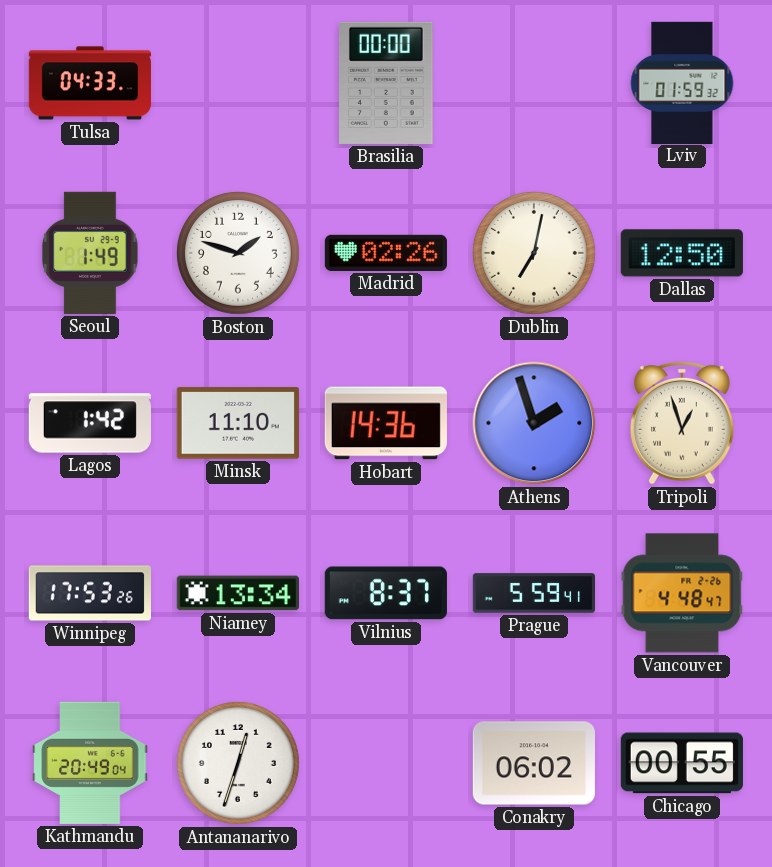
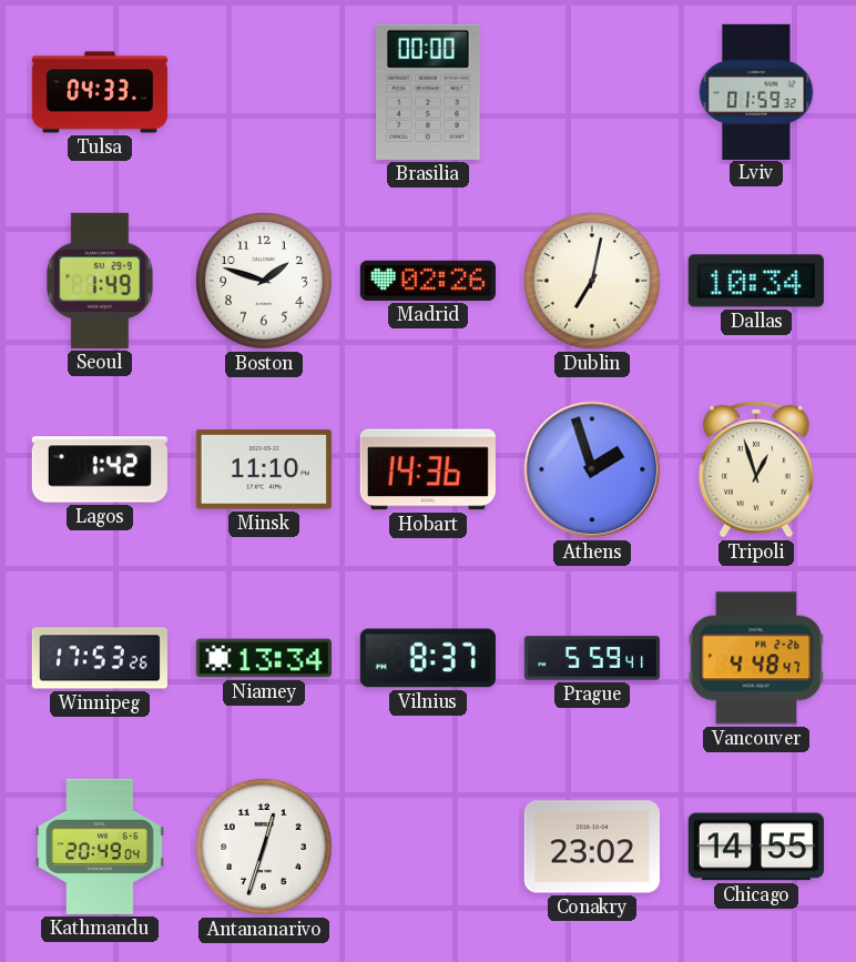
Dallas: 12:50 -> 10:34
Conakry: 06:02 -> 23:02
Chicago: 00:55 -> 14:55
